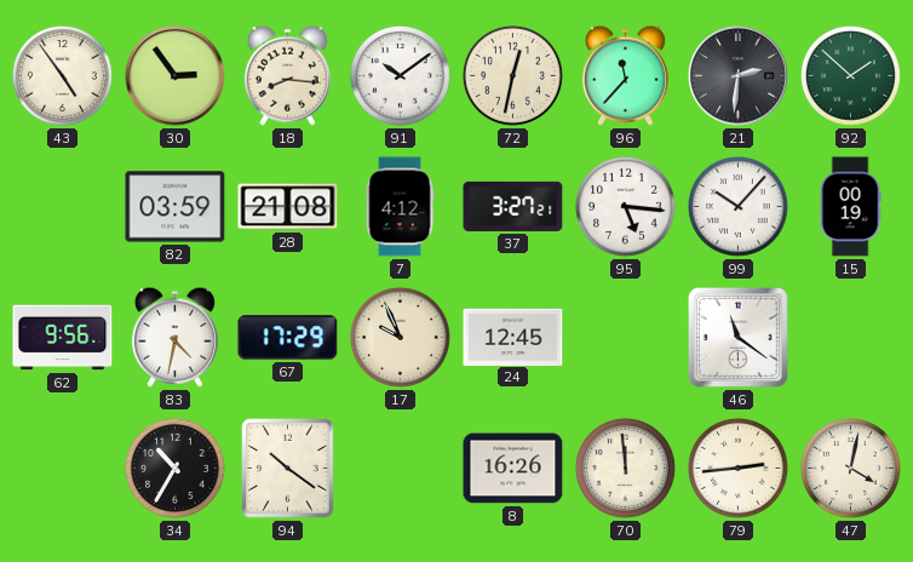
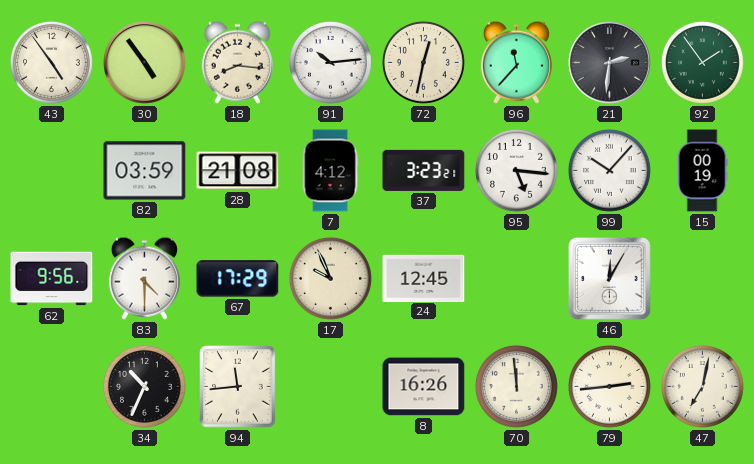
30: 2:54 -> 4:54
91: 10:09 -> 10:14
92: 1:52 -> 1:54
37: 3:27 -> 3:23
83: 4:32 -> 4:30
46: 11:21 -> 12:05
34: 10:35 -> 10:34
94: 10:21 -> 11:44
47: 4:02 -> 7:02
